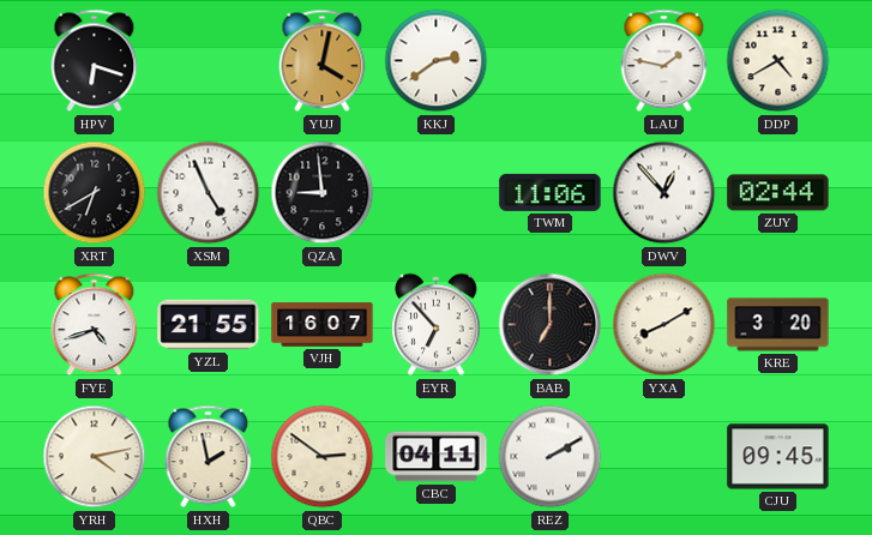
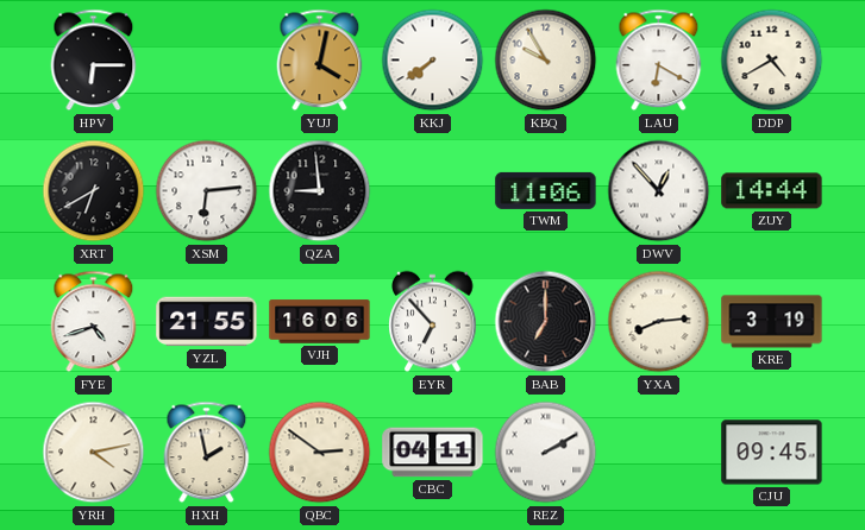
HPV: 6:18 -> 6:15
KKJ: 2:39 -> 7:39
KBQ: none -> 9:55
LAU: 1:47 -> 6:20
XSM: 4:56 -> 6:14
ZUY: 02:44 -> 14:44
VJH: 16:07 -> 16:06
YXA: 8:10 -> 8:14
KRE: 3:20 -> 3:19
